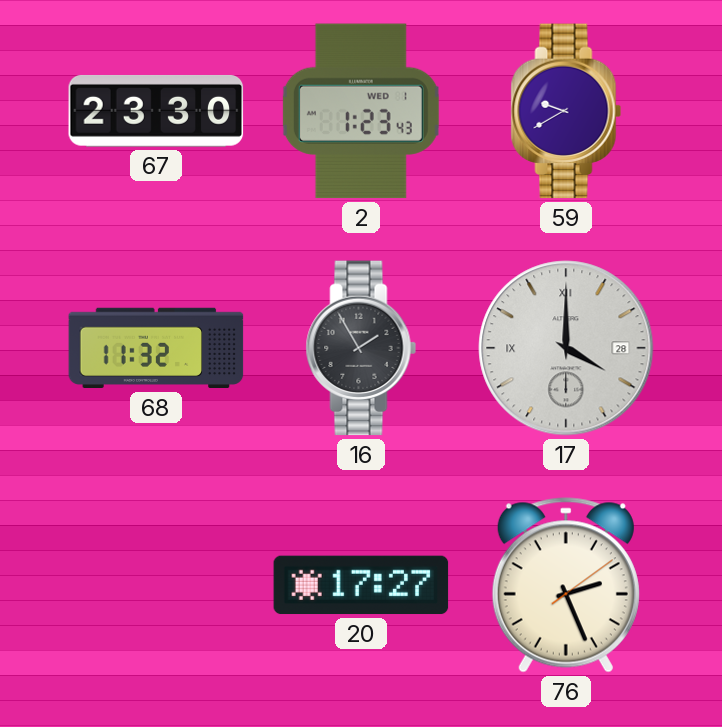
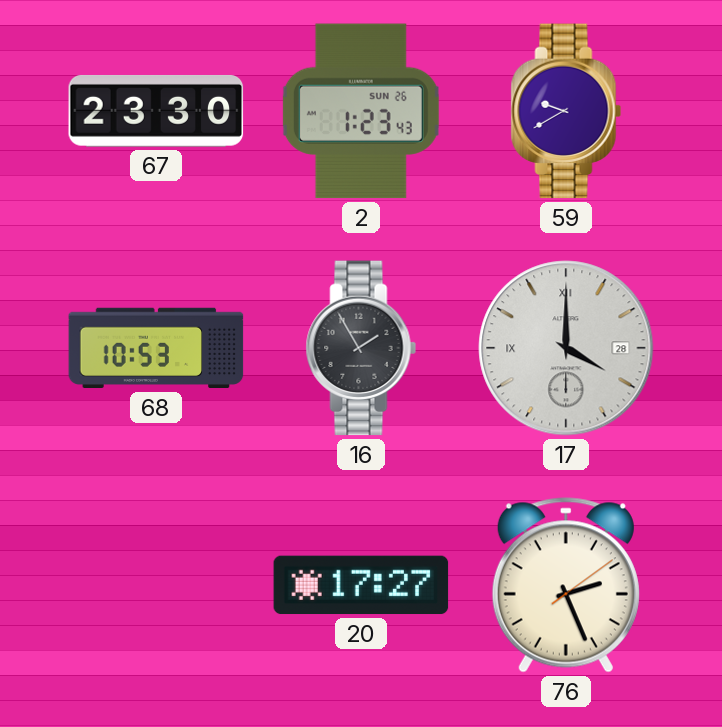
2 date: WED 1 -> SUN 26
68: 11:32 -> 10:53
